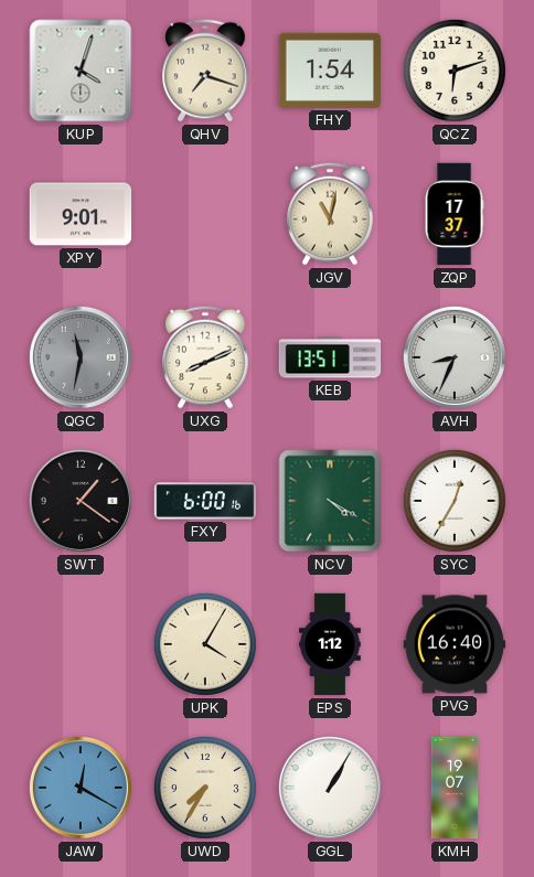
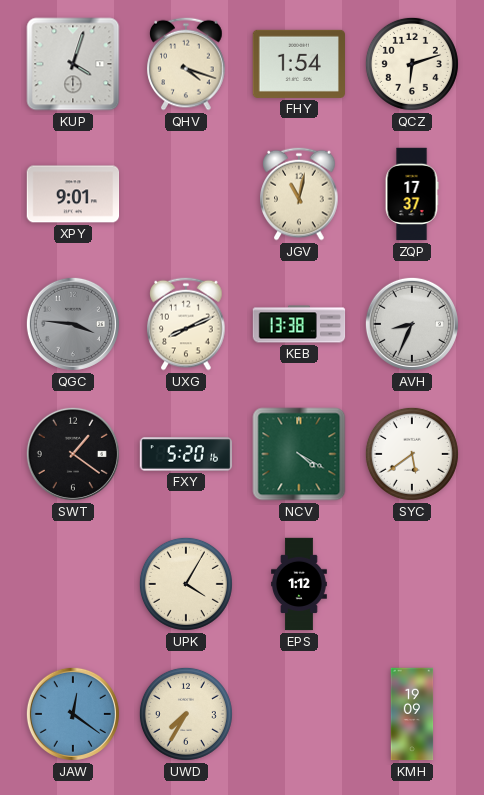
QHV: 7:18 -> 4:18
QGC: 11:32 -> 3:46
KEB: 13:51 -> 13:38
FXY: 6:00 -> 5:20
SYC: 12:35 -> 5:39
PVG: 16:40 -> none
JAW: 12:20 -> 12:21
GGL: 1:05 -> none
KMH: 19:07 -> 19:09
